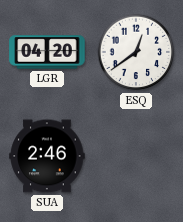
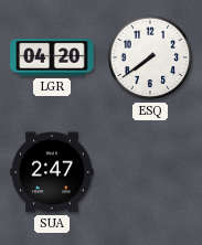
ESQ: 12:39 -> 7:39
SUA: 2:46 -> 2:47
